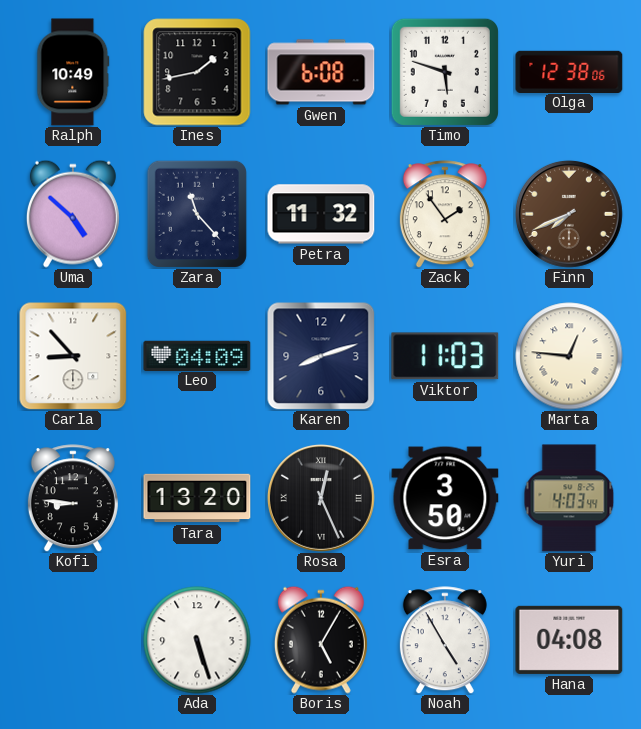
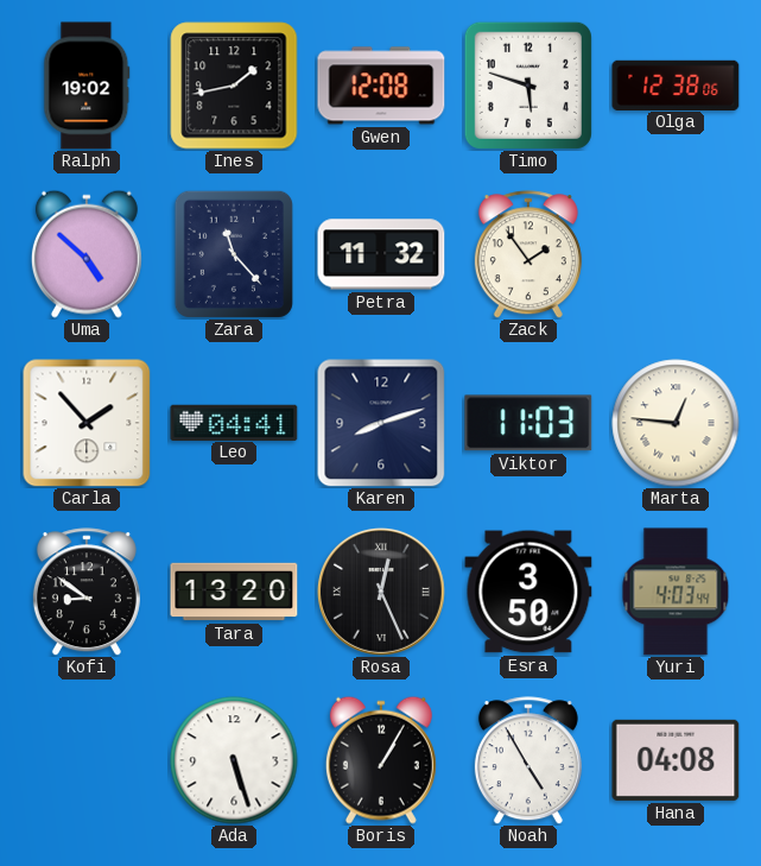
Ralph: 10:49 -> 19:02
Gwen: 6:08 -> 12:08
Finn: 7:41 -> none
Carla: 8:53 -> 1:53
Leo: 04:09 -> 04:41
Kofi: 8:46 -> 8:51
Boris: 5:05 -> 1:05
